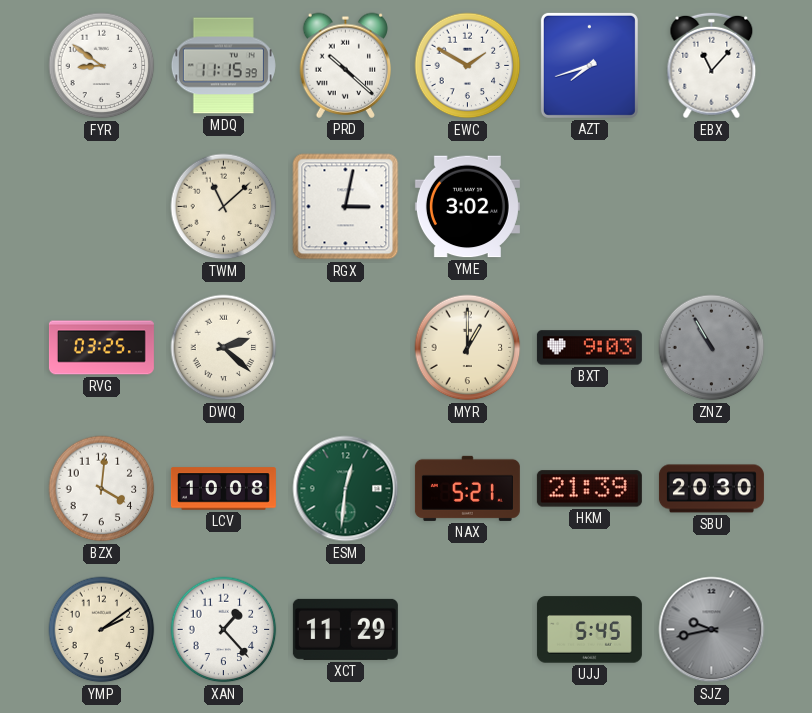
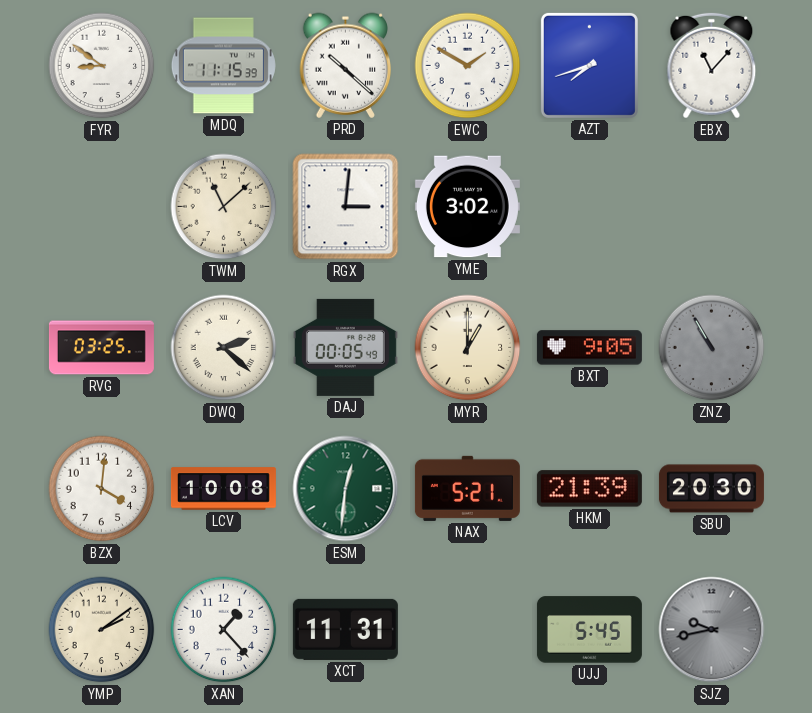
RGX: 3:02 -> 3:01
DAJ: none -> 00:05
BXT: 9:03 -> 9:05
XCT: 11:29 -> 11:31
